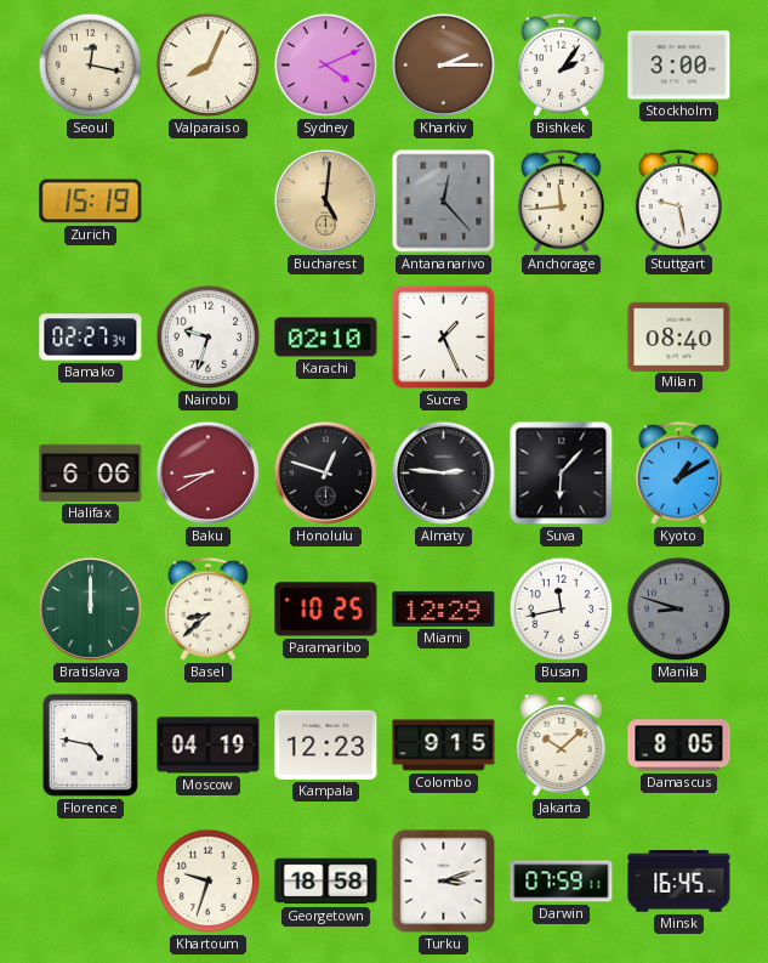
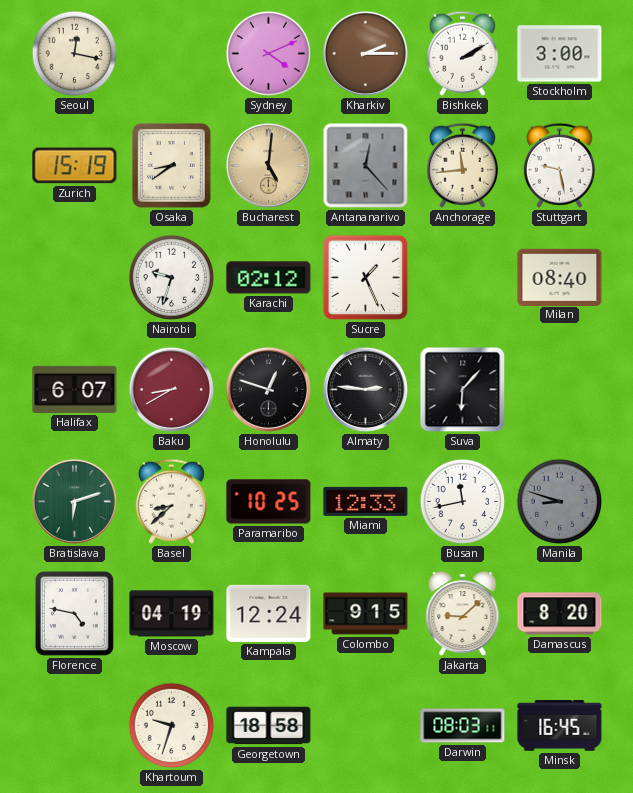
Valparaiso: 8:04 -> none
Bishkek: 2:06 -> 2:10
Osaka: none -> 8:39
Bamako: 02:27 -> none
Karachi: 02:10 -> 02:12
Halifax: 6:06 -> 6:07
Kyoto: 1:10 -> none
Bratislava: 12:00 -> 6:12
Miami: 12:29 -> 12:33
Kampala: 12:23 -> 12:24
Jakarta: 10:08 -> 9:08
Damascus: 8:05 -> 8:20
Turku: 3:12 -> none
Darwin: 07:59 -> 08:03
